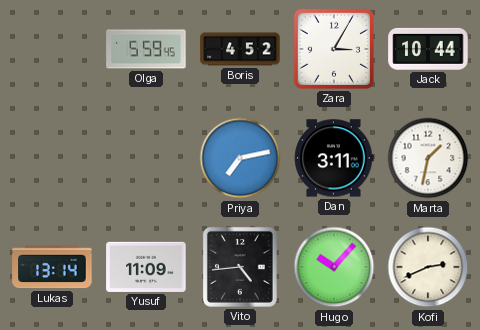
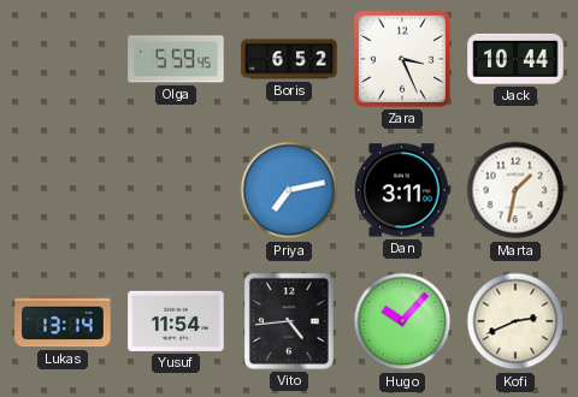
Boris: 4:52 -> 6:52
Zara: 3:05 -> 3:26
Yusuf: 11:09 -> 11:54
